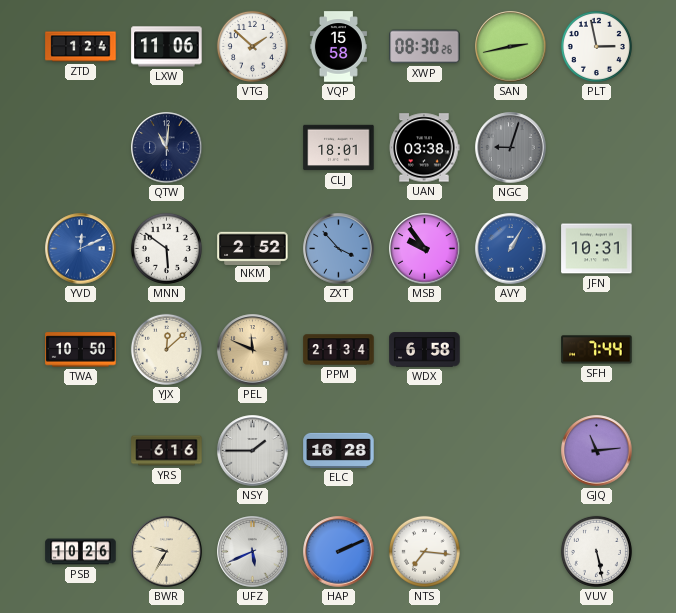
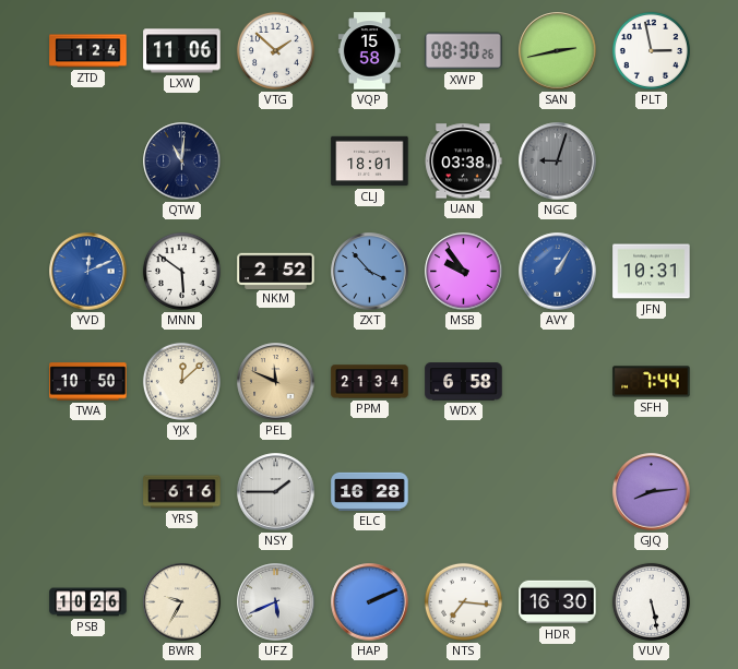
GJQ: 11:14 -> 8:14
HDR: none -> 16:30
